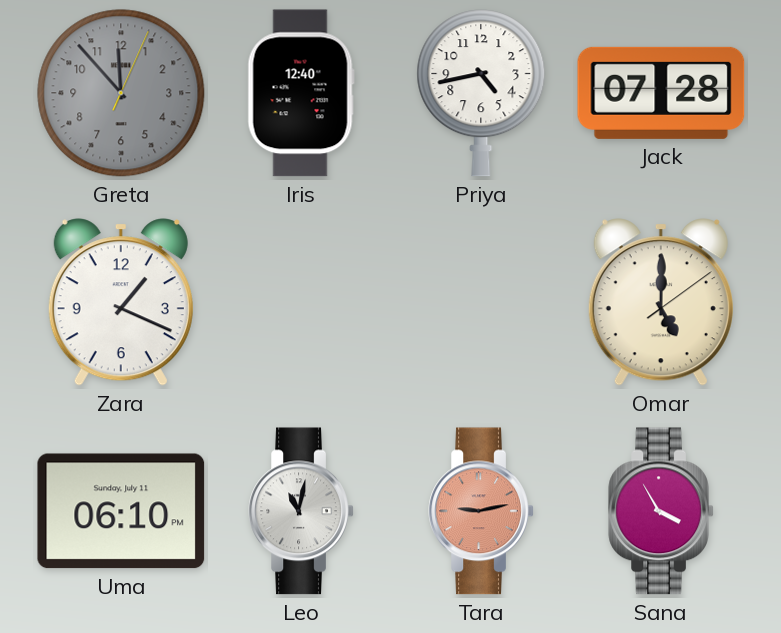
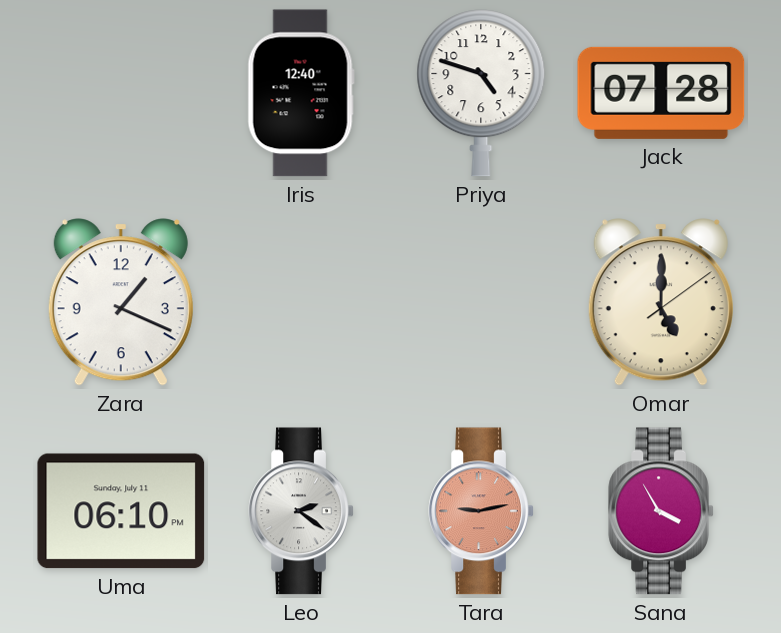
Greta: 11:53 -> none
Priya: 4:43 -> 4:48
Leo: 11:02 -> 2:21
